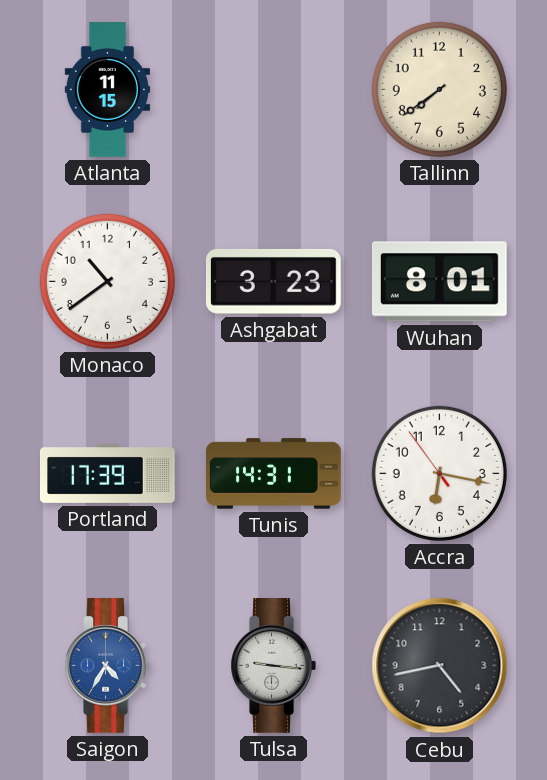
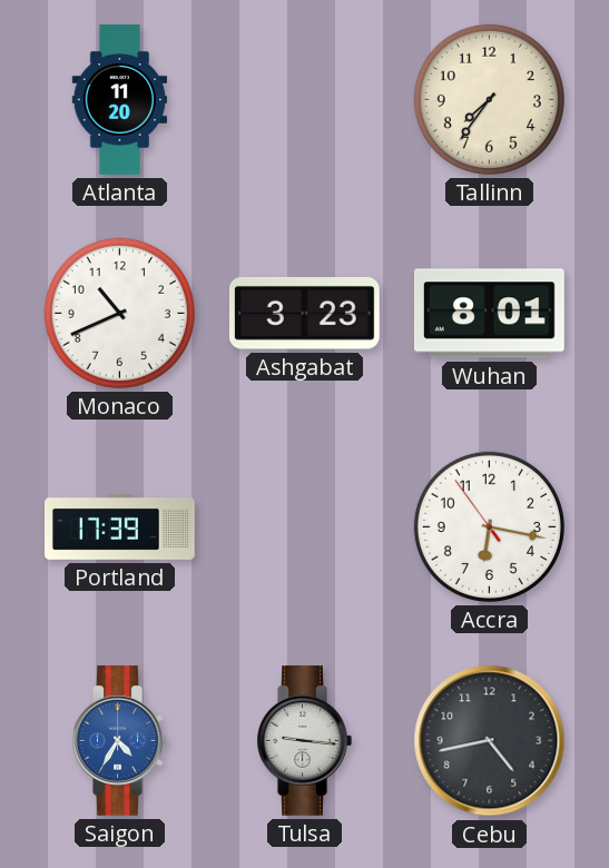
Atlanta: 11:15 -> 11:20
Tallinn: 7:39 -> 7:36
Monaco: 10:39 -> 10:41
Tunis: 14:31 -> none
